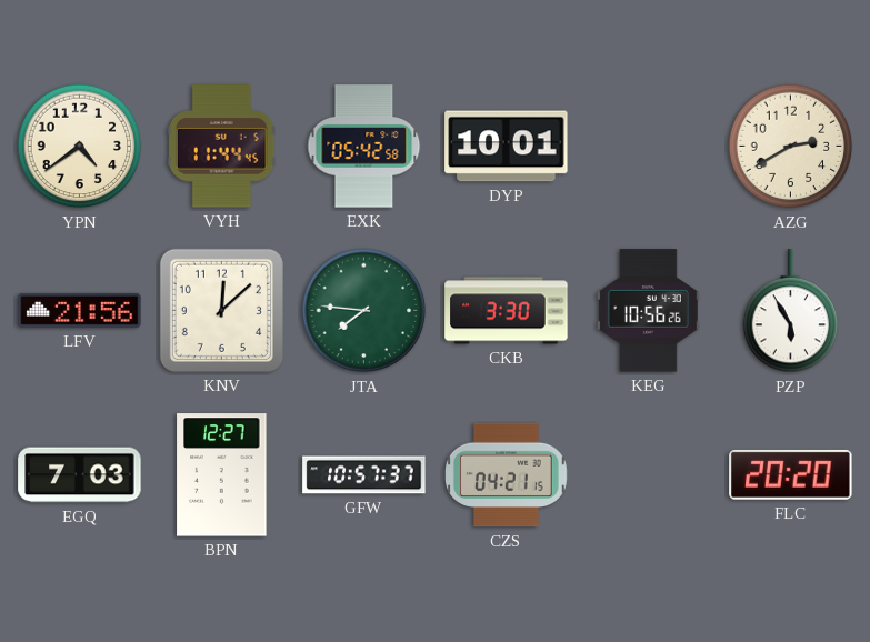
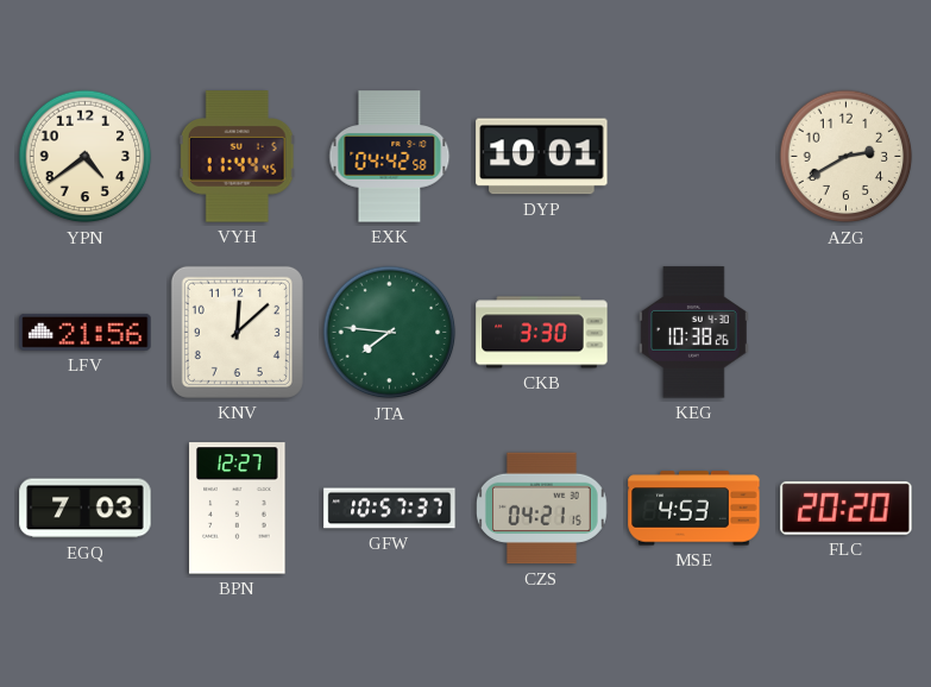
EXK: 05:42 -> 04:42
KEG: 10:56 -> 10:38
PZP: 5:55 -> none
MSE: none -> 4:53
